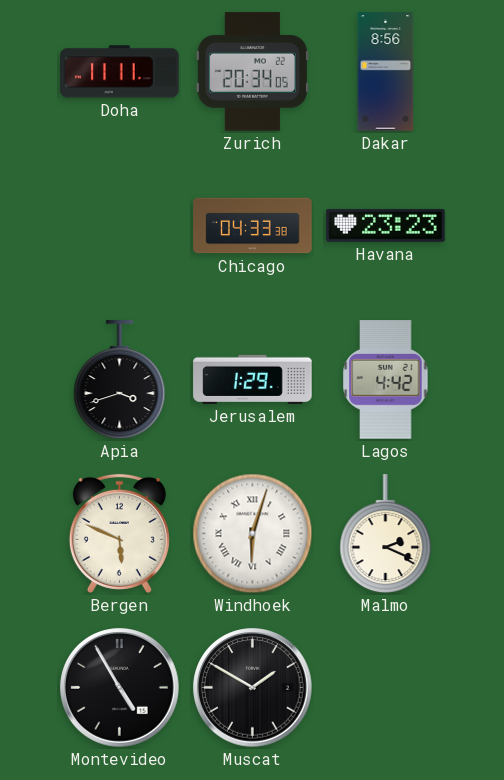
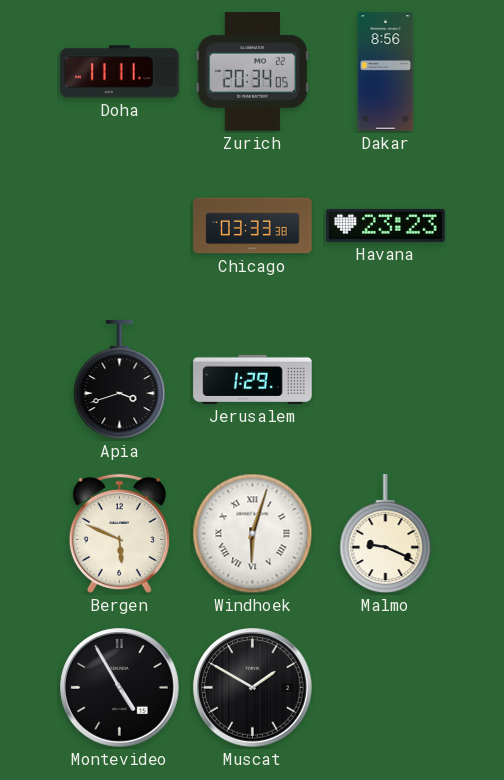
Chicago: 04:33 -> 03:33
Lagos: 4:42 -> none
Malmo: 2:19 -> 9:19
